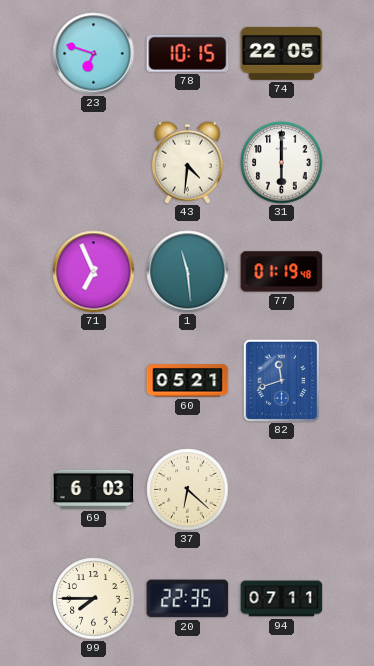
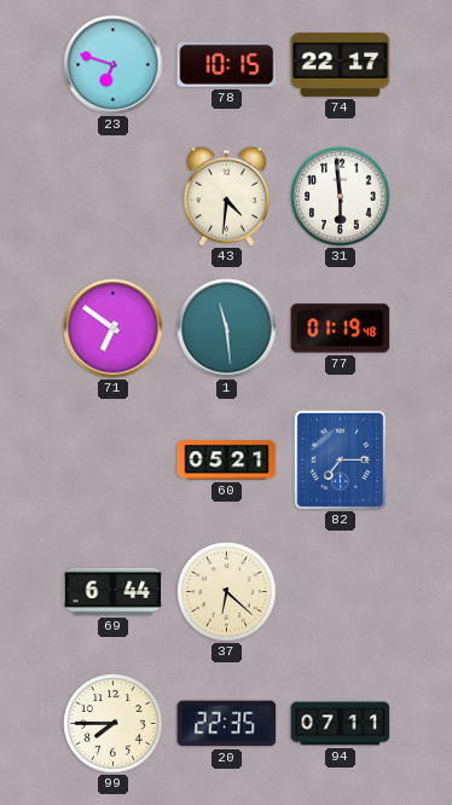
74: 22:05 -> 22:17
31: 6:00 -> 5:59
71: 6:56 -> 6:51
82: 11:42 -> 7:15
69: 6:03 -> 6:44
